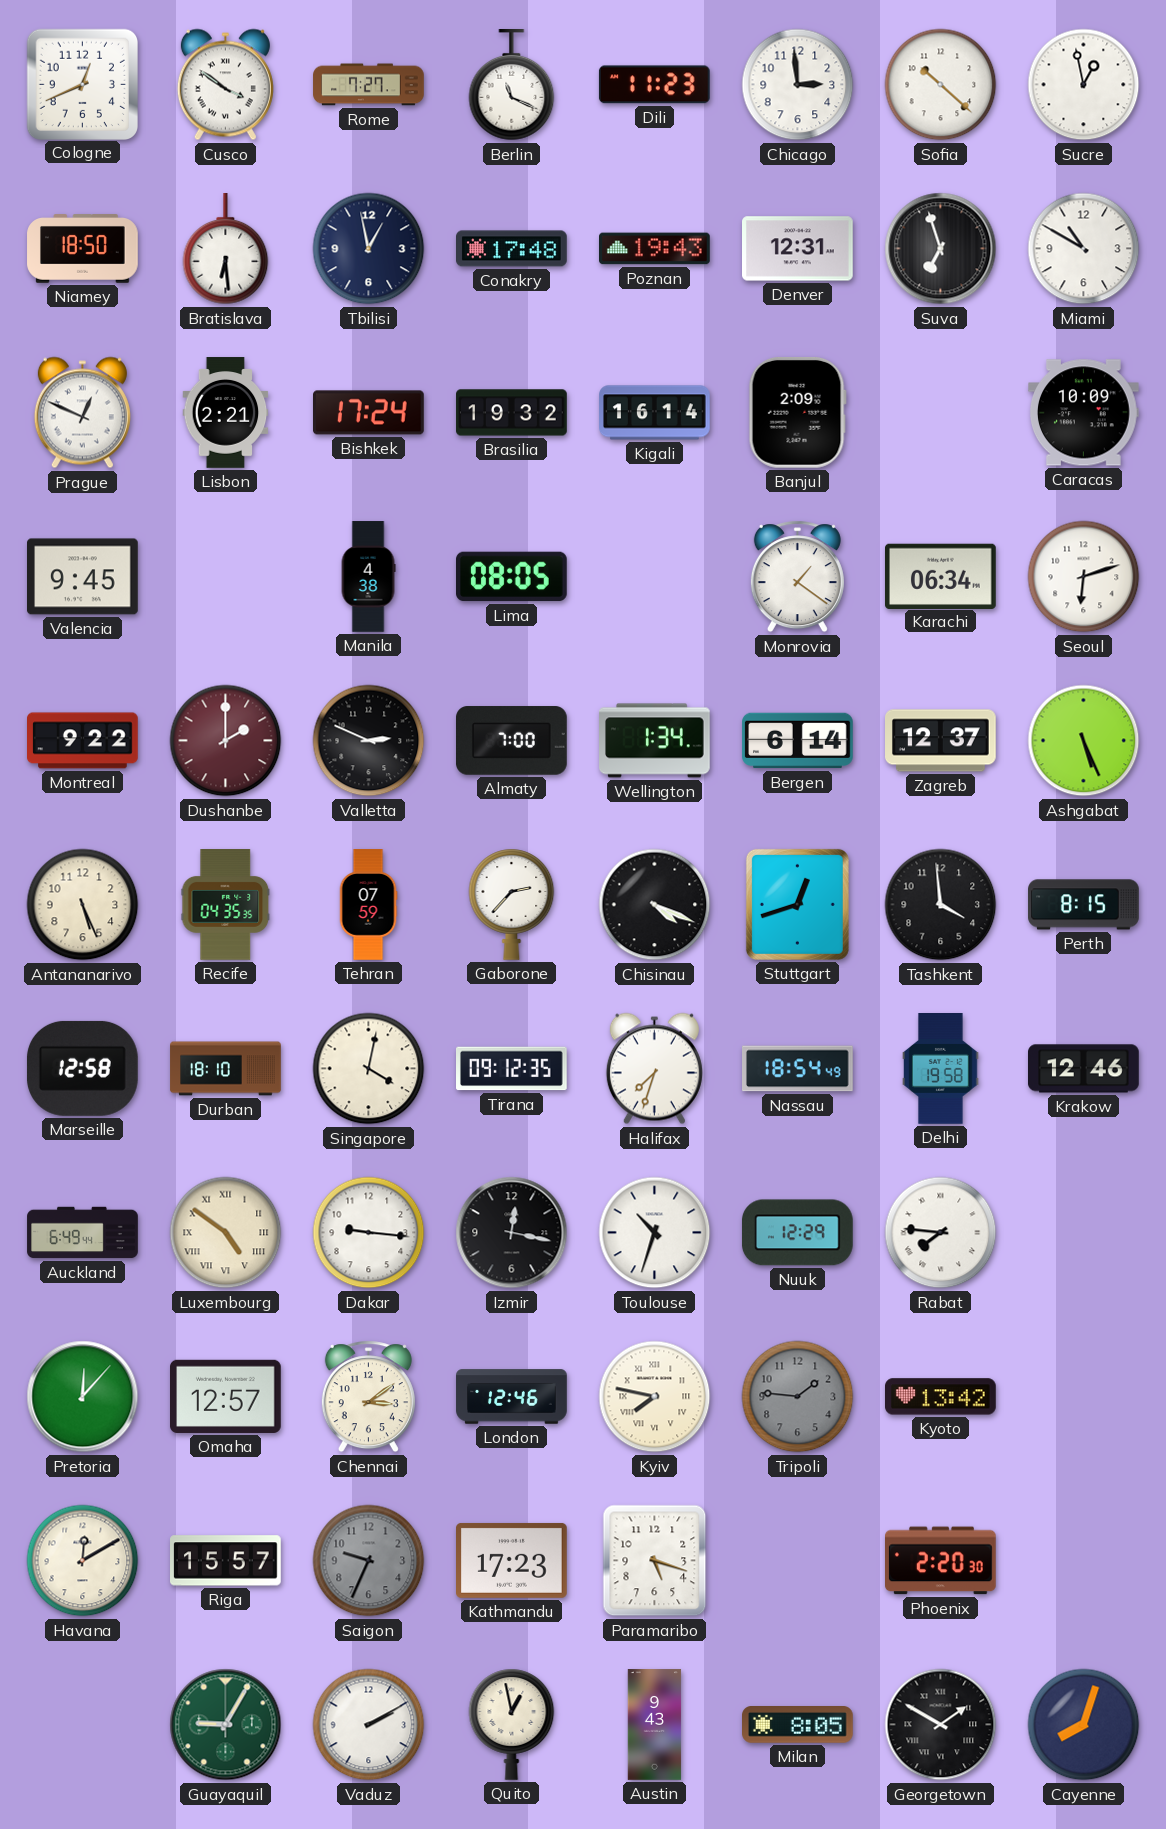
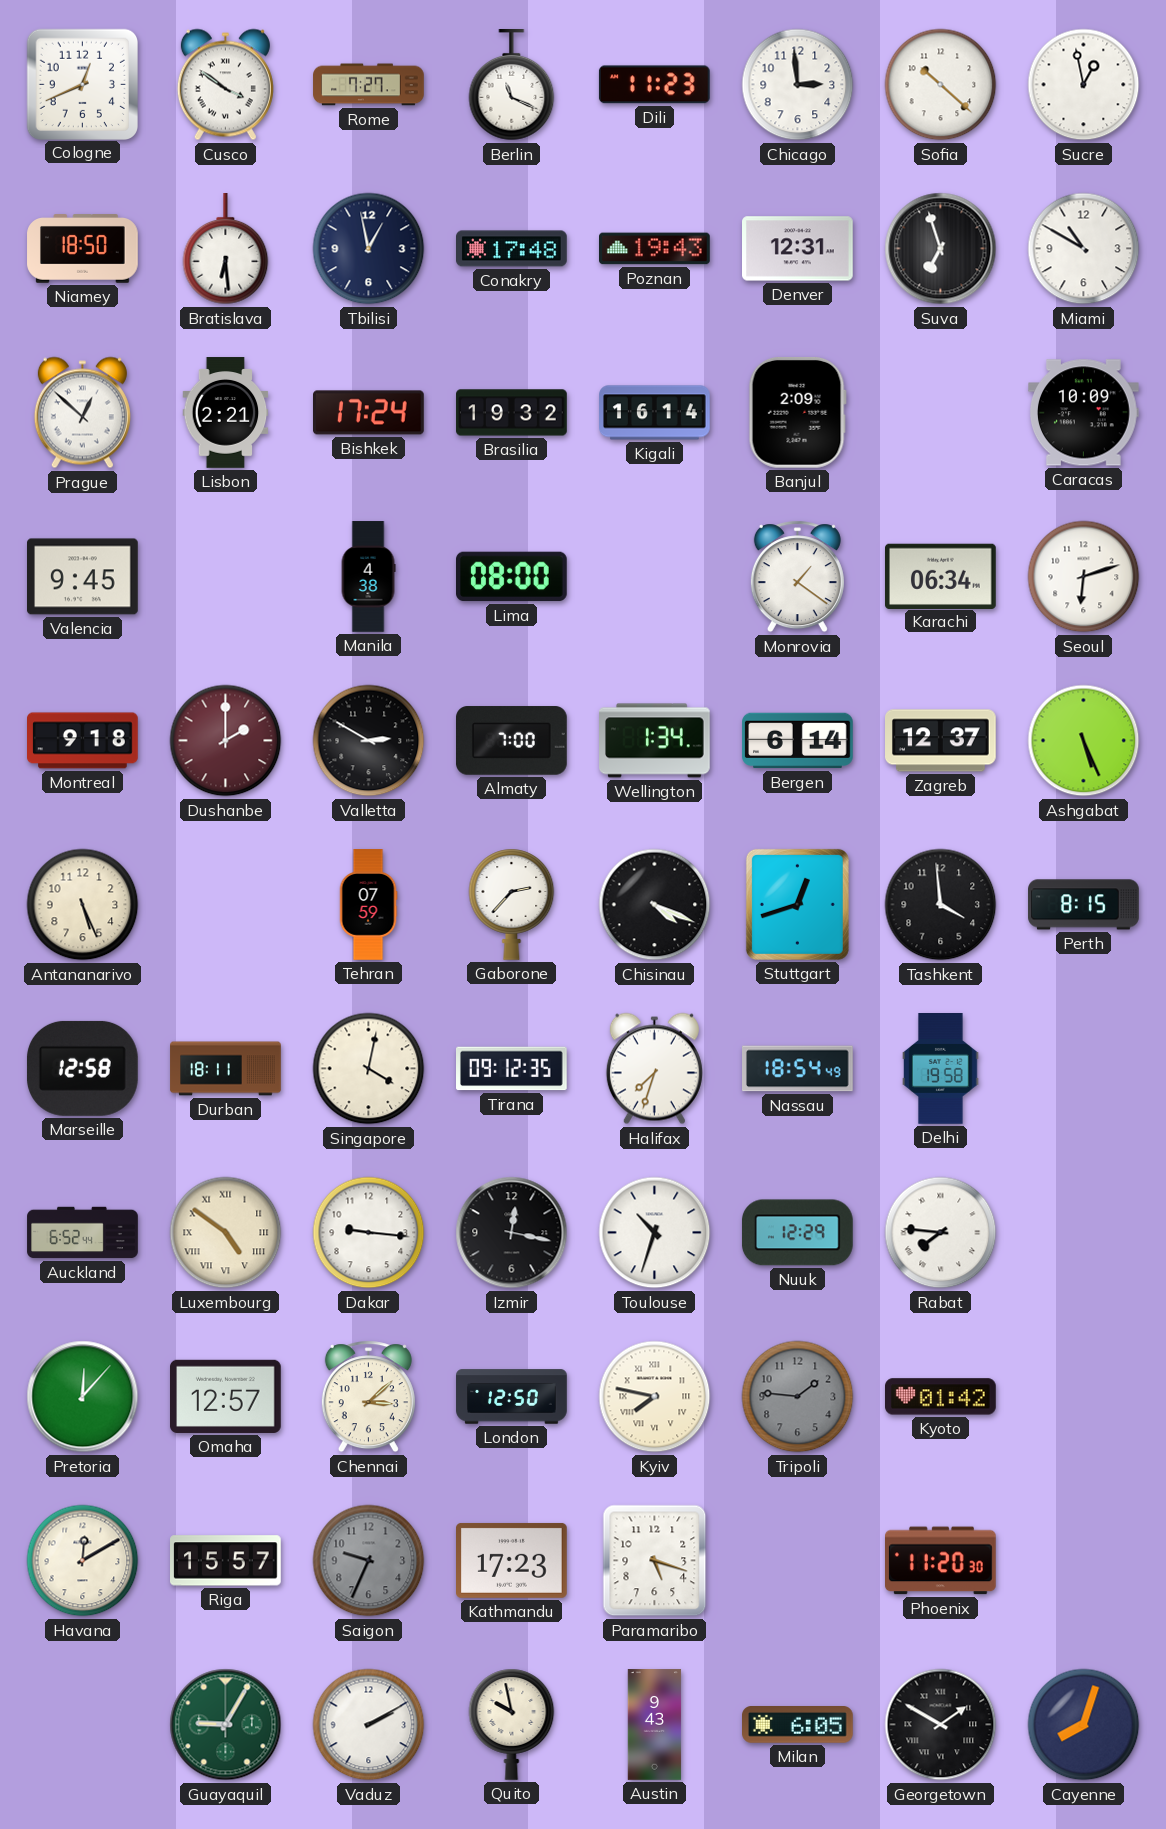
Prague: 12:49 -> 12:52
Lima: 08:05 -> 08:00
Montreal: 9:22 -> 9:18
Valletta: 2:49 -> 2:50
Recife: 04:35 -> none
Durban: 18:10 -> 18:11
Krakow: 12:46 -> none
Auckland: 6:49 -> 6:52
Chennai: 3:09 -> 3:08
London: 12:46 -> 12:50
Kyoto: 13:42 -> 01:42
Phoenix: 2:20 -> 11:20
Quito: 12:58 -> 9:58
Milan: 8:05 -> 6:05
